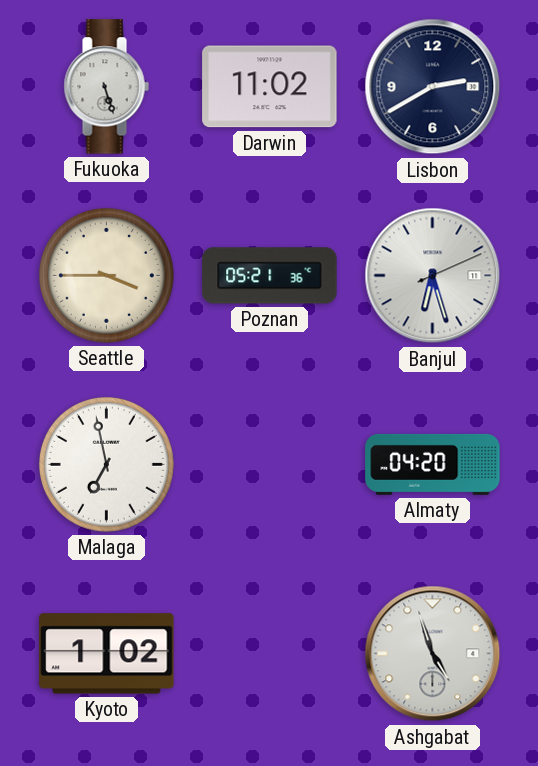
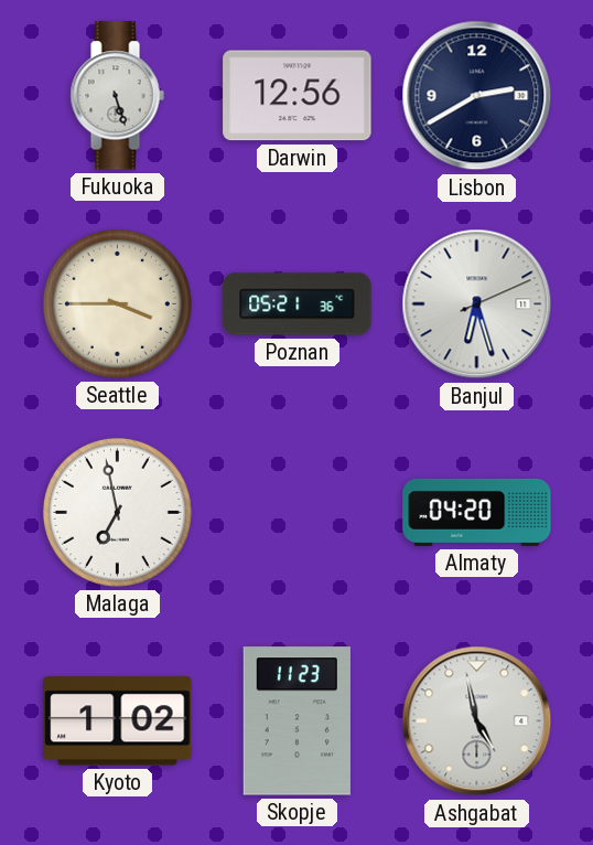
Darwin: 11:02 -> 12:56
Skopje: none -> 11:23
Ashgabat: 4:57 -> 4:58
